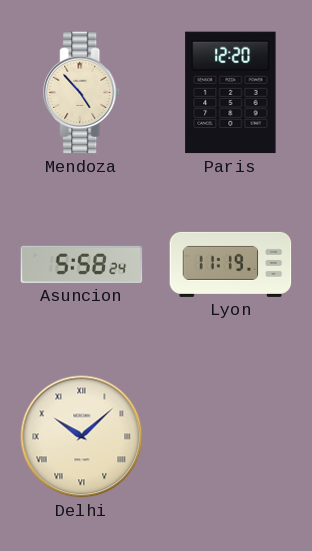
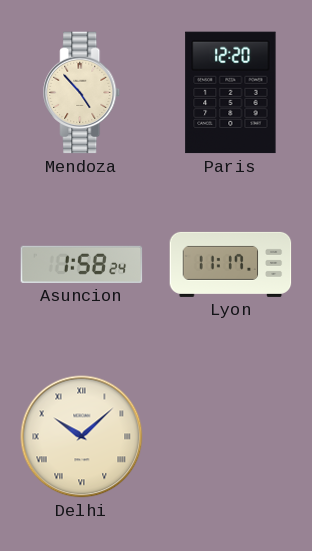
Asuncion: 5:58 -> 1:58
Lyon: 11:19 -> 11:17
